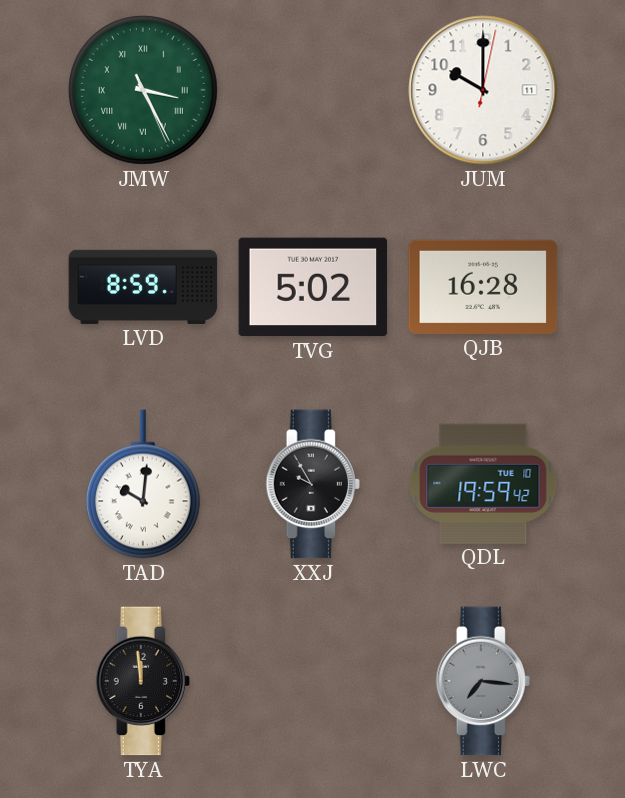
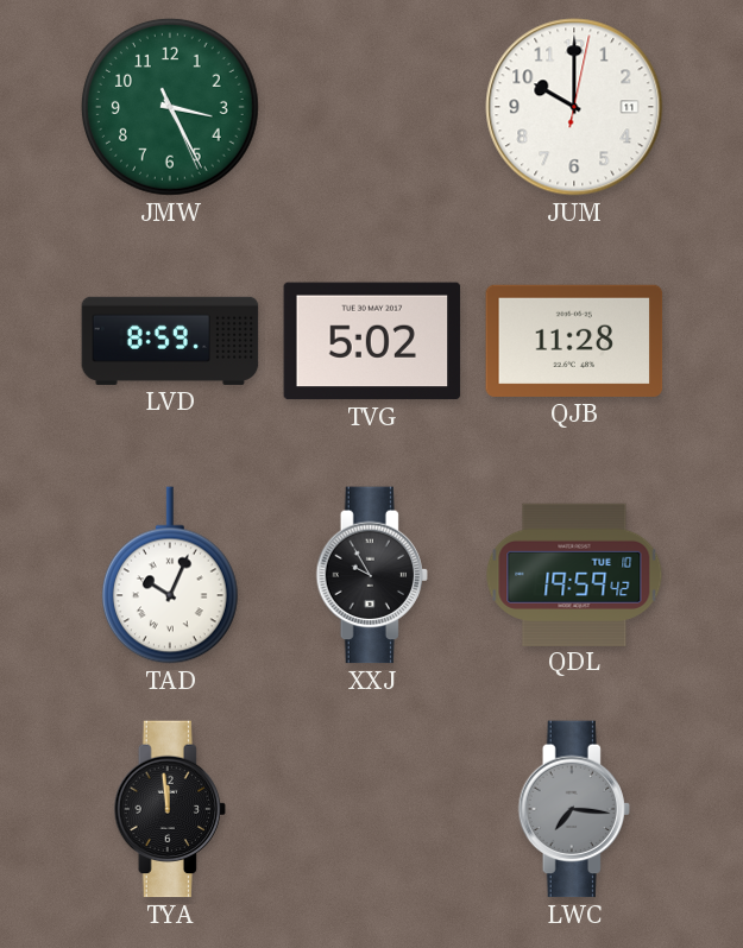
JMW numerals: Roman -> Arabic
QJB: 16:28 -> 11:28
TAD: 10:01 -> 10:04
